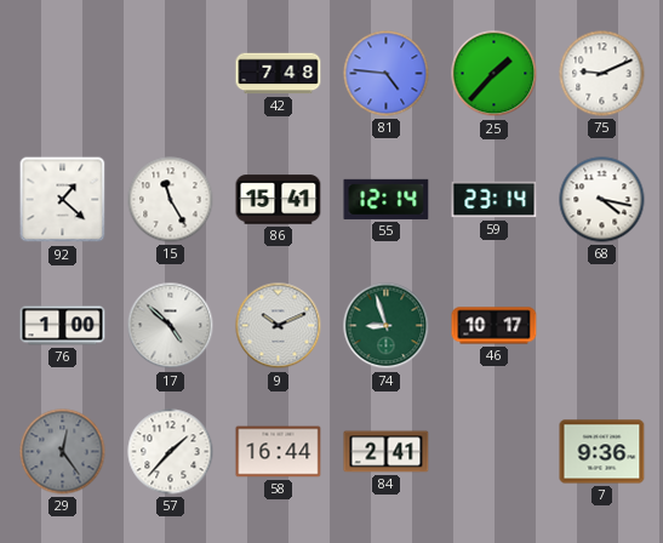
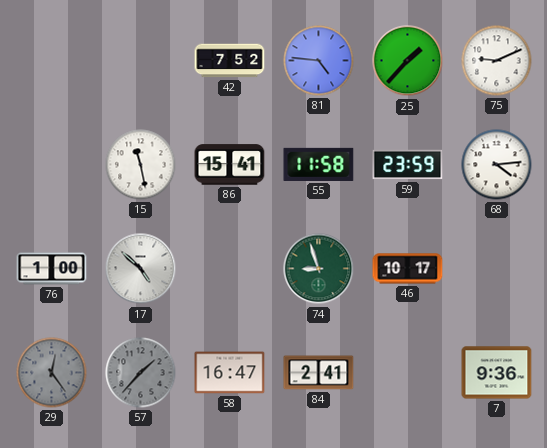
42: 7:48 -> 7:52
92: 1:22 -> none
15: 11:25 -> 11:28
55: 12:14 -> 11:58
59: 23:14 -> 23:59
68: 4:17 -> 4:14
9: 10:11 -> none
57 dial: white -> grey
58: 16:44 -> 16:47
